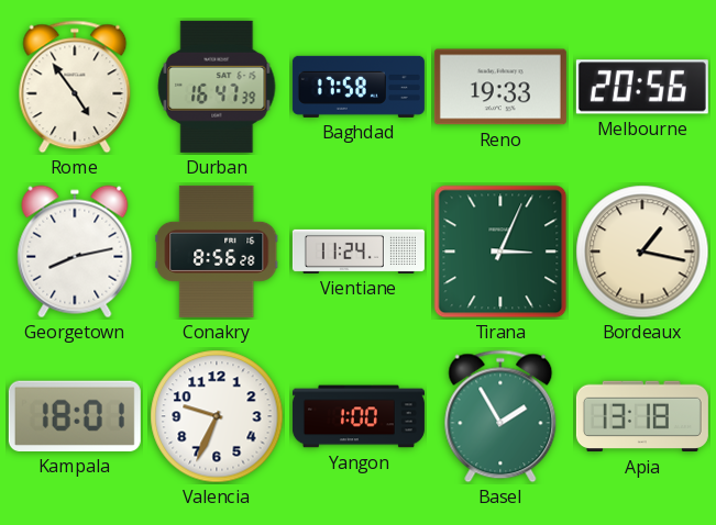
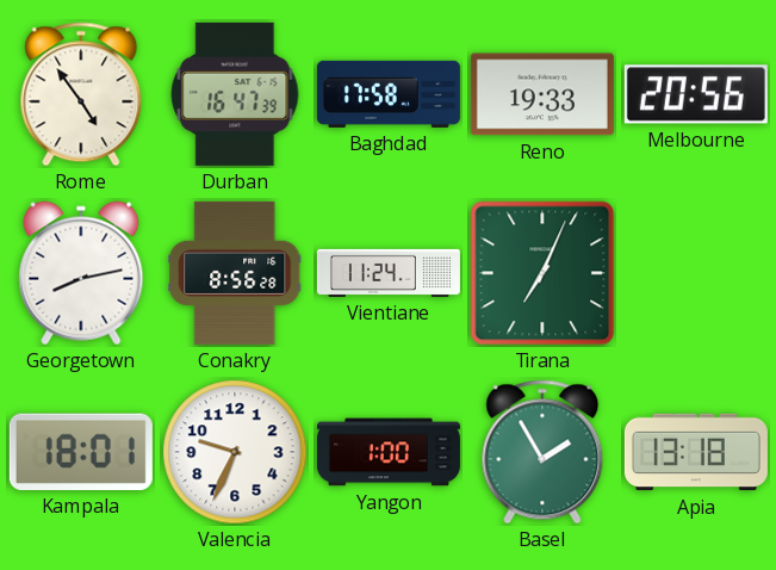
Tirana: 3:04 -> 7:04
Bordeaux: 1:17 -> none
